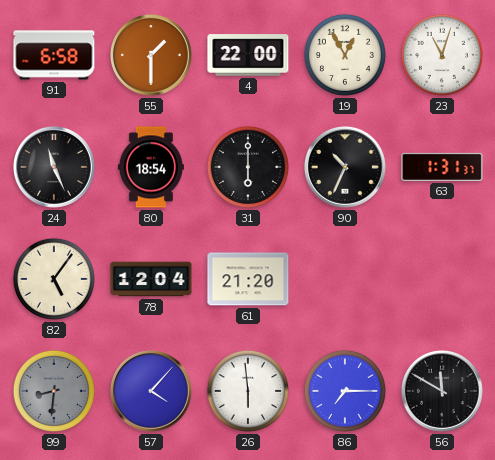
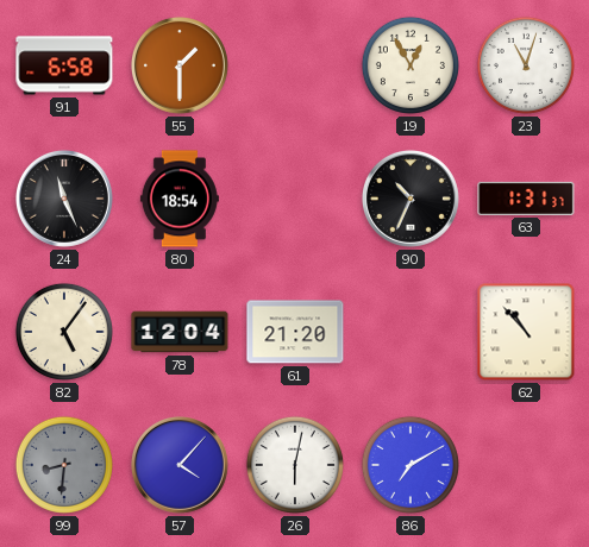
4: 22:00 -> none
31: 6:00 -> none
62: none -> 10:53
26: 5:59 -> 6:02
86: 7:15 -> 7:10
56: 11:50 -> none
